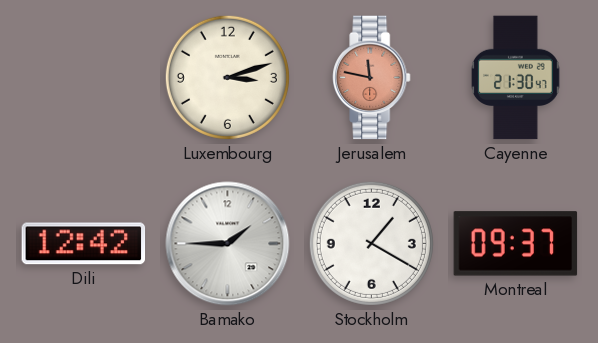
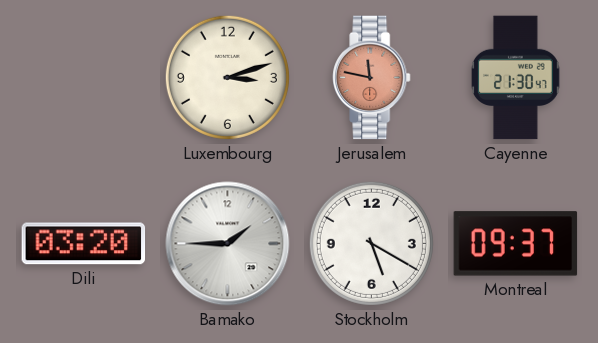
Dili: 12:42 -> 03:20
Stockholm: 1:20 -> 5:20
